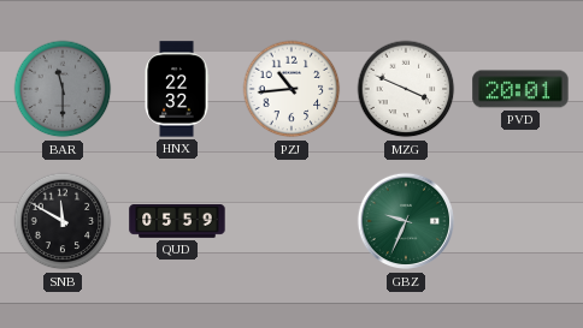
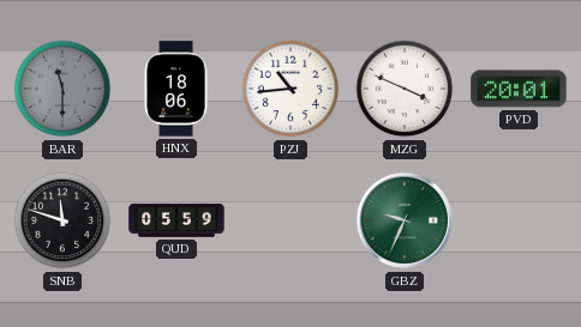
HNX: 22:32 -> 18:06
SNB: 11:50 -> 11:48
